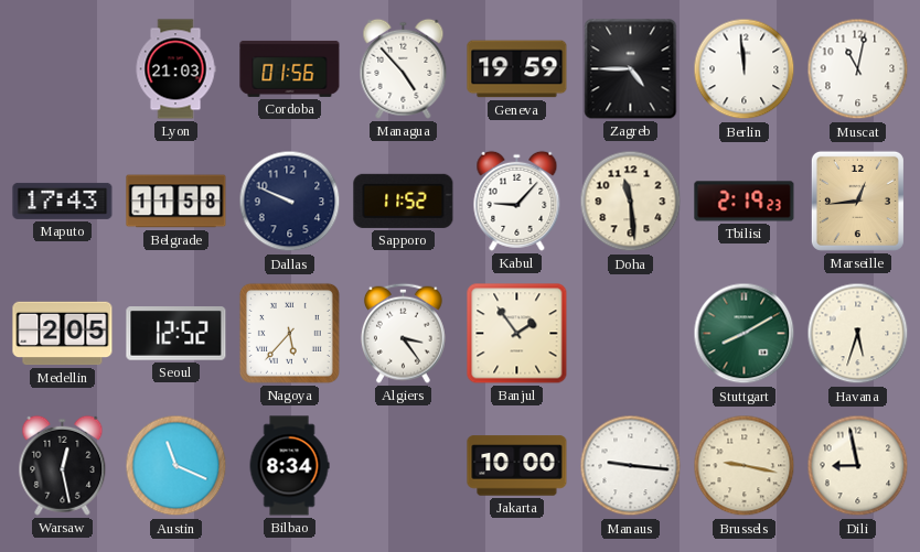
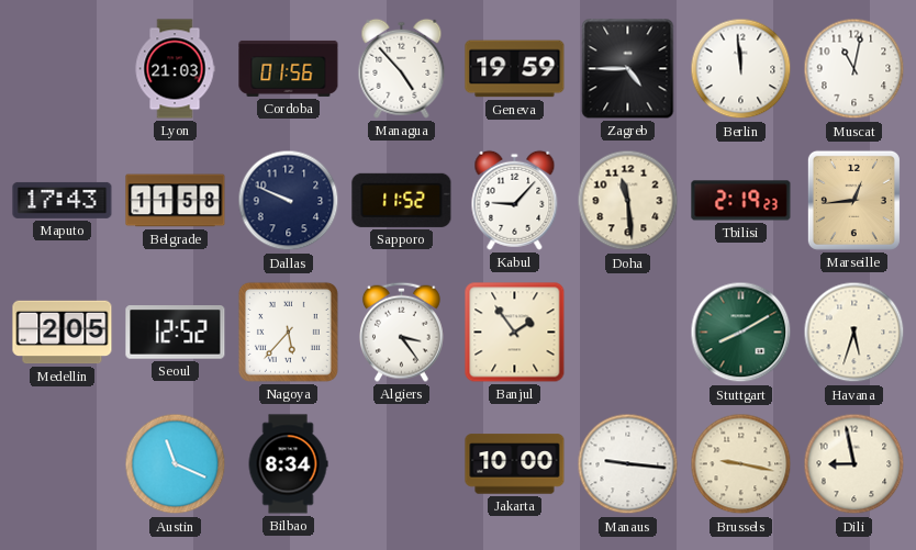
Warsaw: 12:28 -> none
